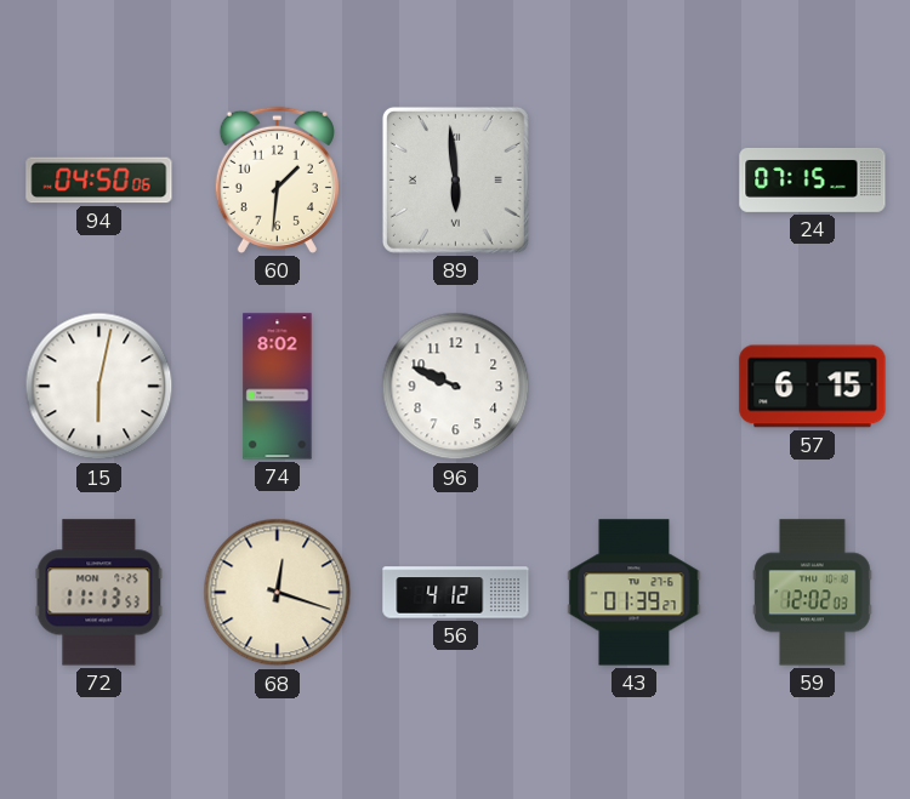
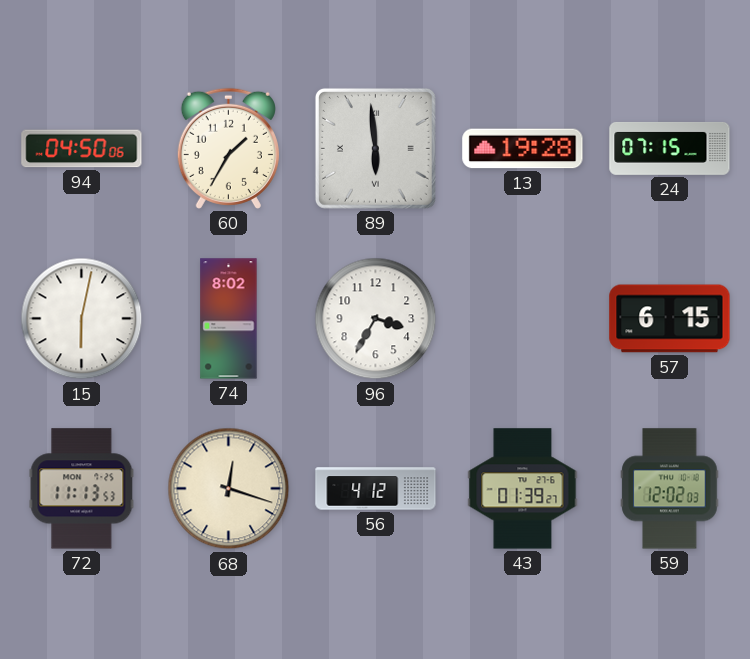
60: 1:31 -> 1:35
13: none -> 19:28
96: 9:49 -> 3:35
